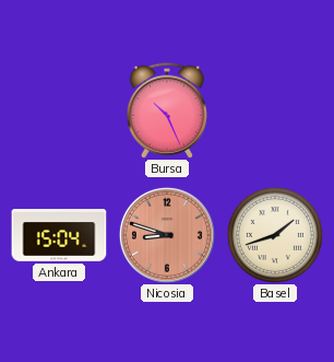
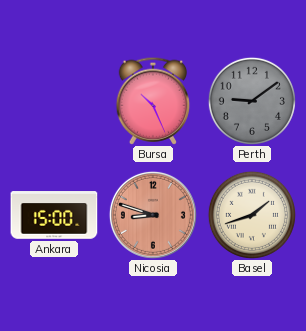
Perth: none -> 9:09
Ankara: 15:04 -> 15:00
